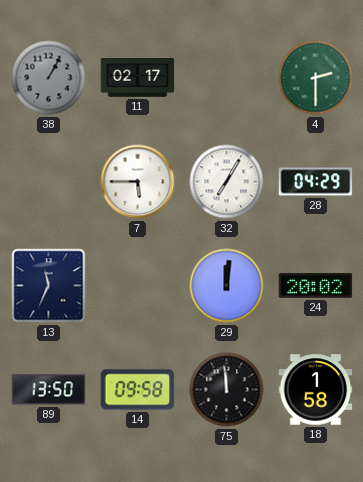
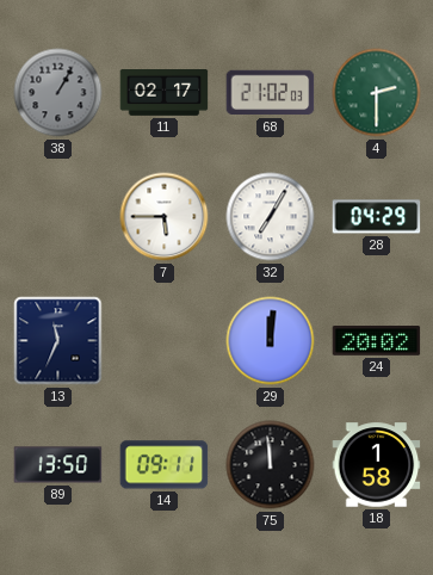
68: none -> 21:02
14: 09:58 -> 09:11
